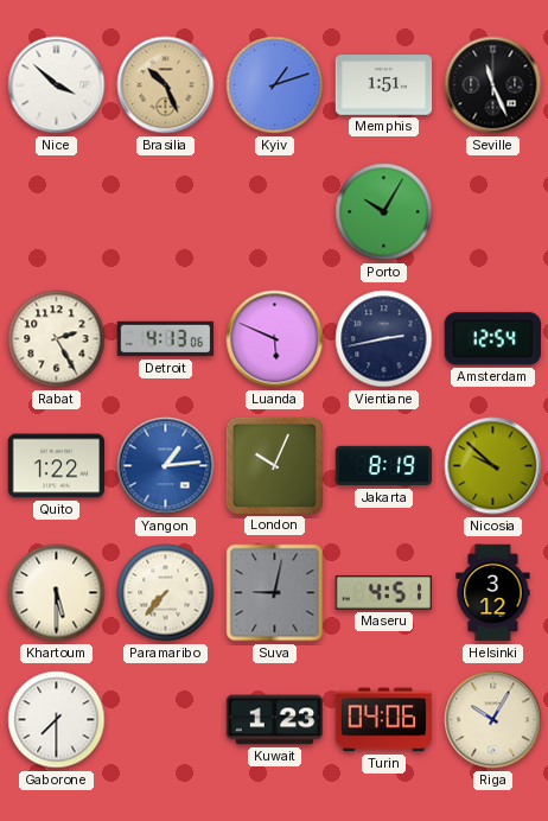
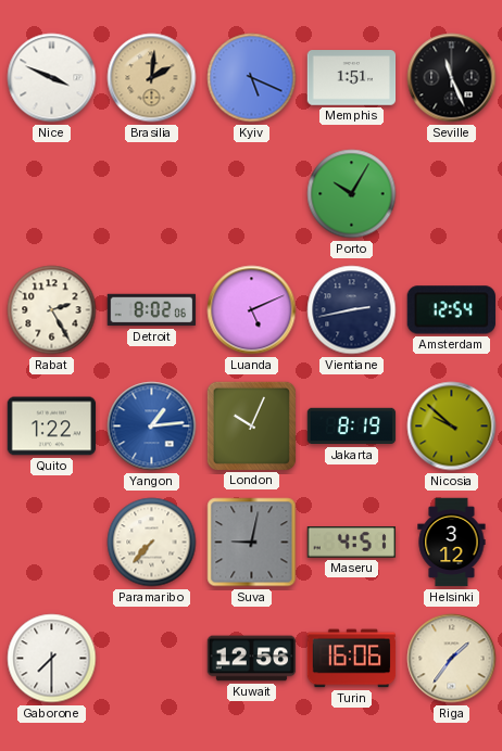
Nice: 3:52 -> 3:49
Brasilia: 10:26 -> 2:01
Kyiv: 1:12 -> 5:19
Detroit: 4:13 -> 8:02
Luanda: 5:49 -> 5:11
Khartoum: 5:30 -> none
Kuwait: 1:23 -> 12:56
Turin: 04:06 -> 16:06
Riga: 10:05 -> 1:36
